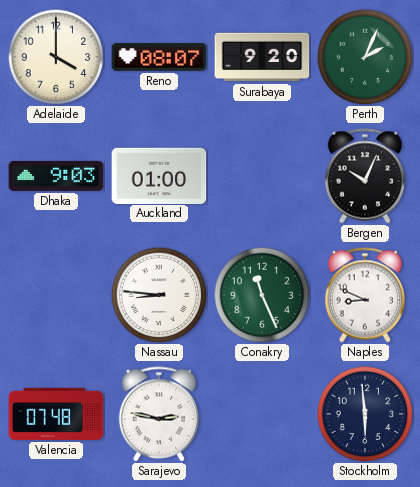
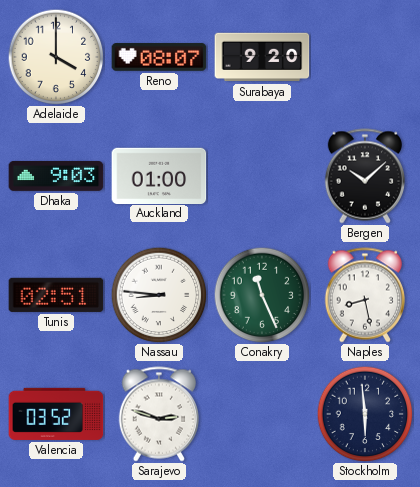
Perth: 2:04 -> none
Bergen: 10:04 -> 10:08
Tunis: none -> 02:51
Naples: 8:49 -> 8:28
Valencia: 07:48 -> 03:52
Sarajevo: 2:47 -> 2:48
